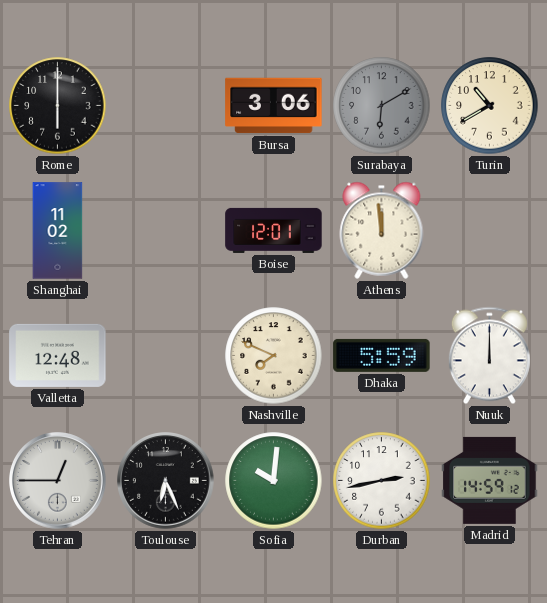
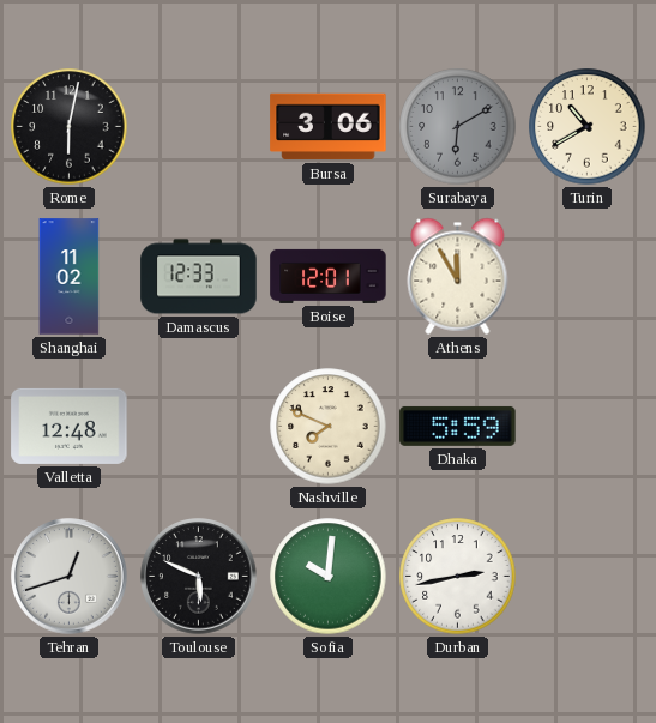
Rome: 6:00 -> 6:02
Damascus: none -> 12:33
Athens: 11:59 -> 11:55
Nuuk: 12:00 -> none
Tehran: 12:45 -> 12:42
Toulouse: 6:26 -> 5:49
Madrid: 14:59 -> none
